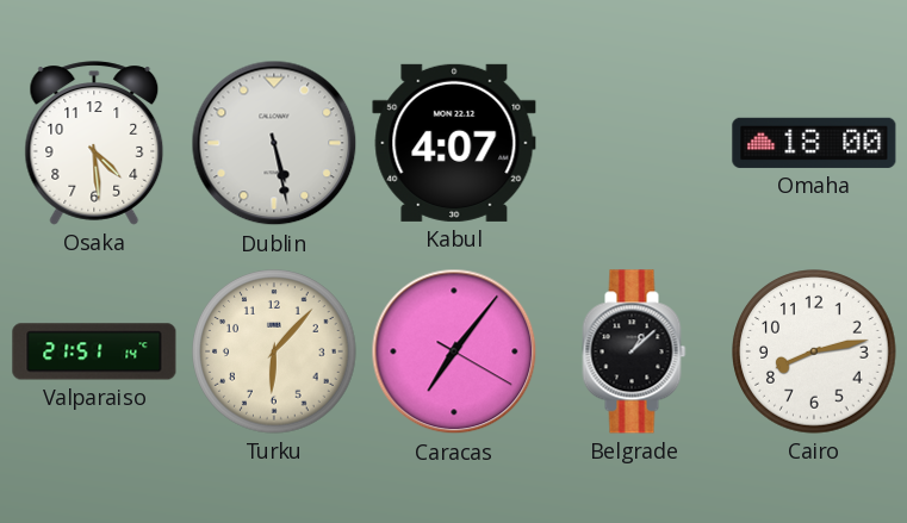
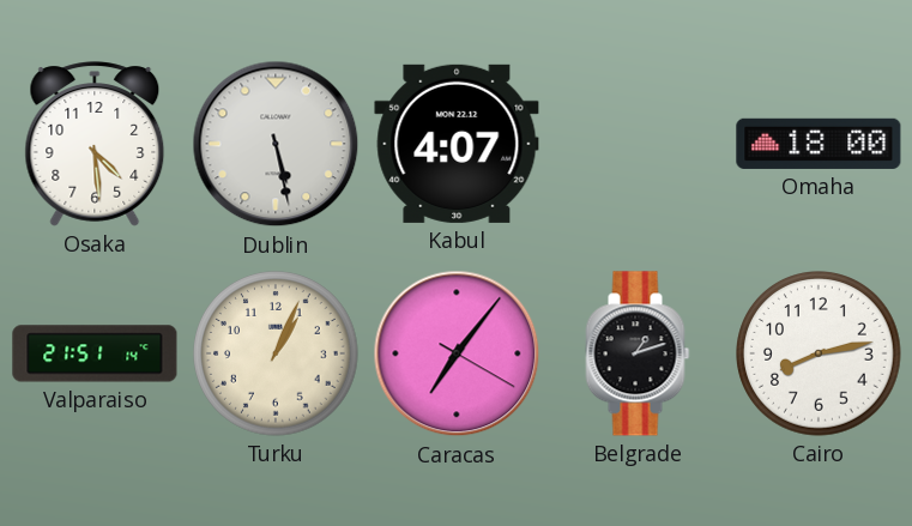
Turku: 6:07 -> 1:04
Belgrade: 1:08 -> 1:12
